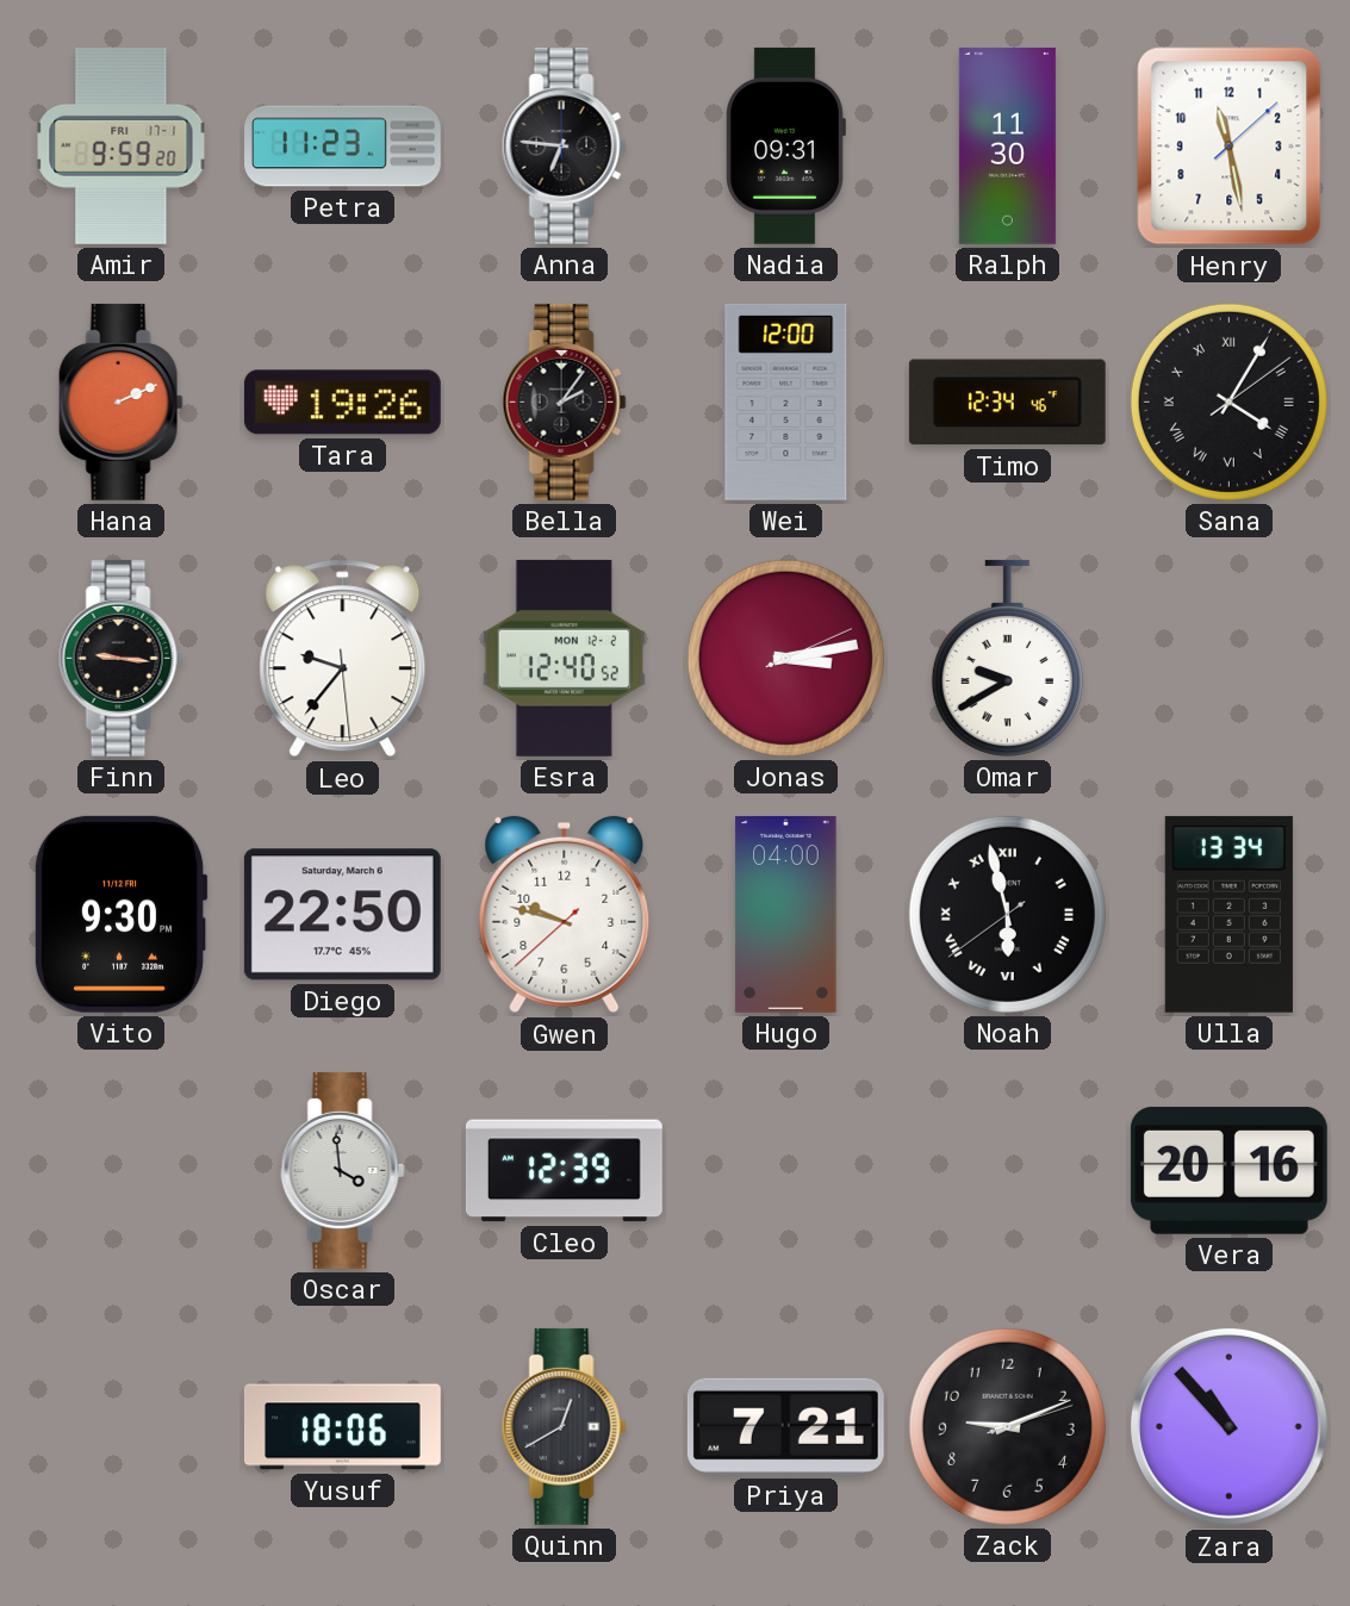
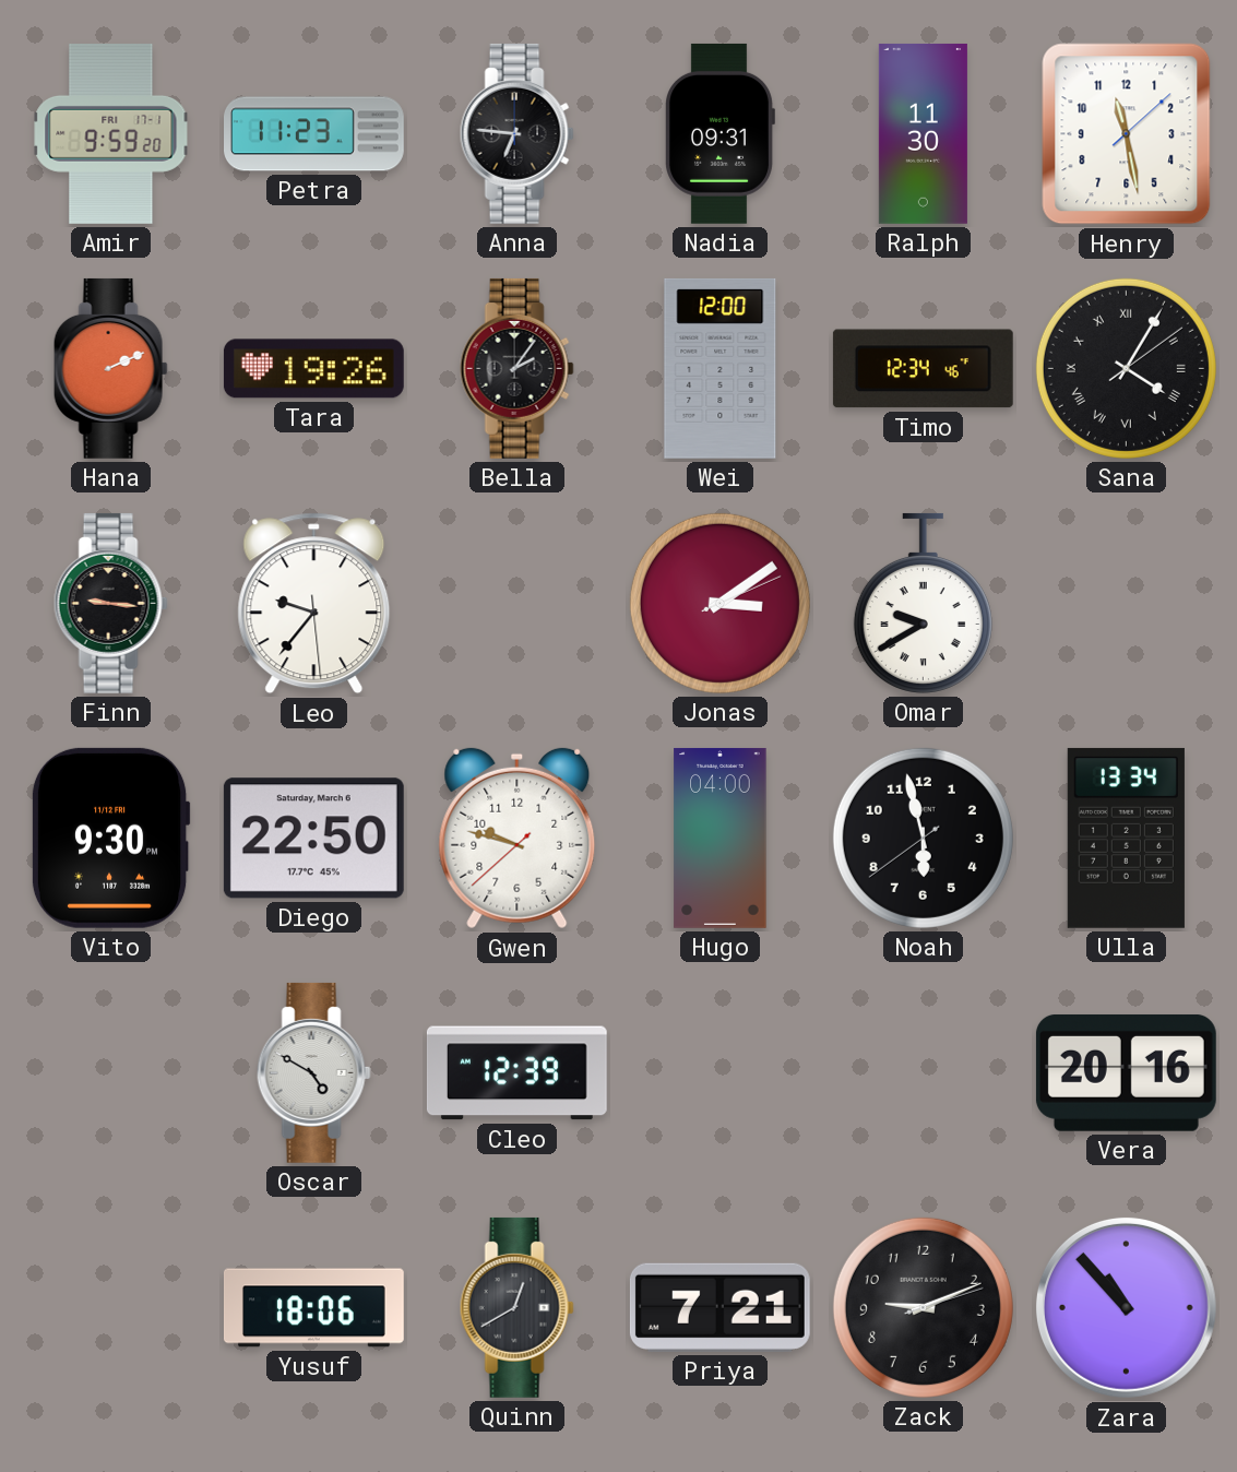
Esra: 12:40 -> none
Jonas: 3:13 -> 3:09
Noah numerals: Roman -> Arabic
Oscar: 3:59 -> 4:50
